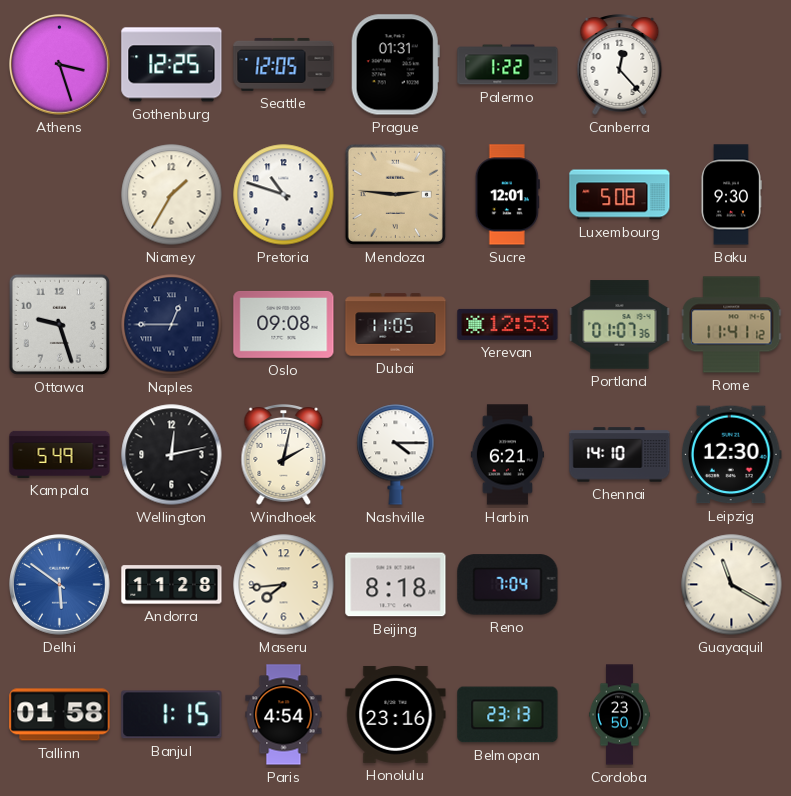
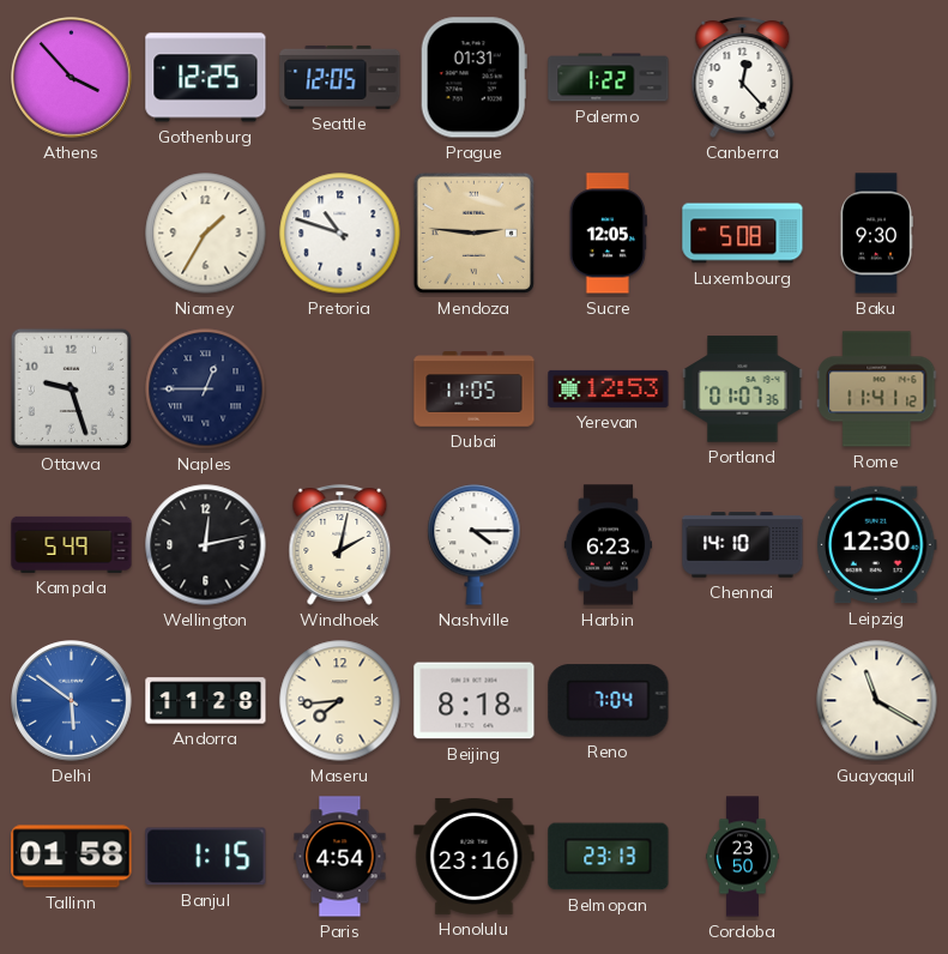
Athens: 3:27 -> 3:53
Sucre: 12:01 -> 12:05
Oslo: 09:08 -> none
Harbin: 6:21 -> 6:23
